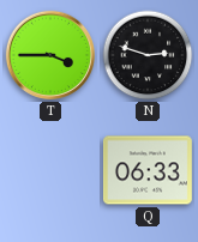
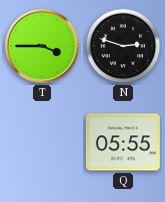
Q: 06:33 -> 05:55
